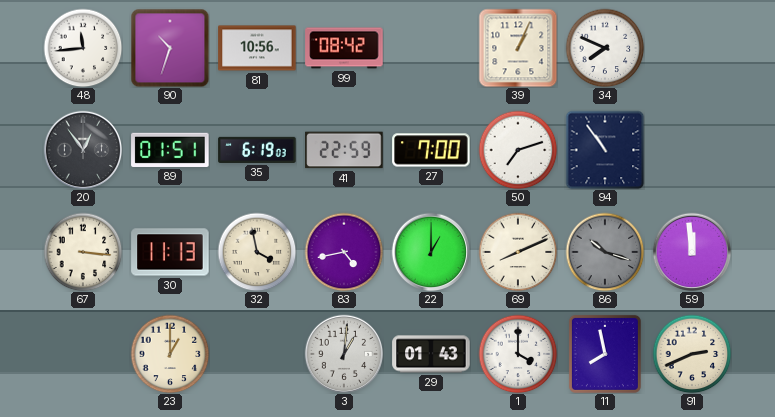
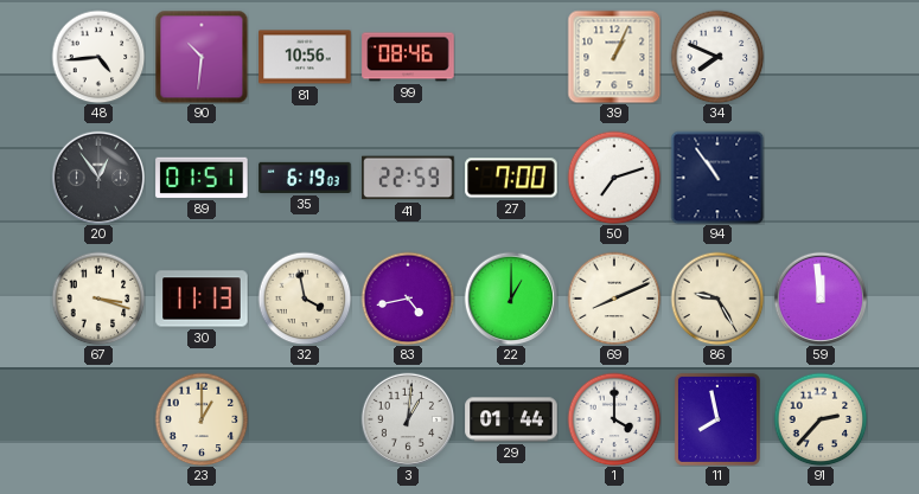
48: 11:44 -> 4:44
90: 10:33 -> 10:31
99: 08:42 -> 08:46
67: 3:16 -> 3:18
86: 10:18 -> 9:25
86 dial: grey -> cream
29: 01:43 -> 01:44
91: 2:41 -> 2:37
